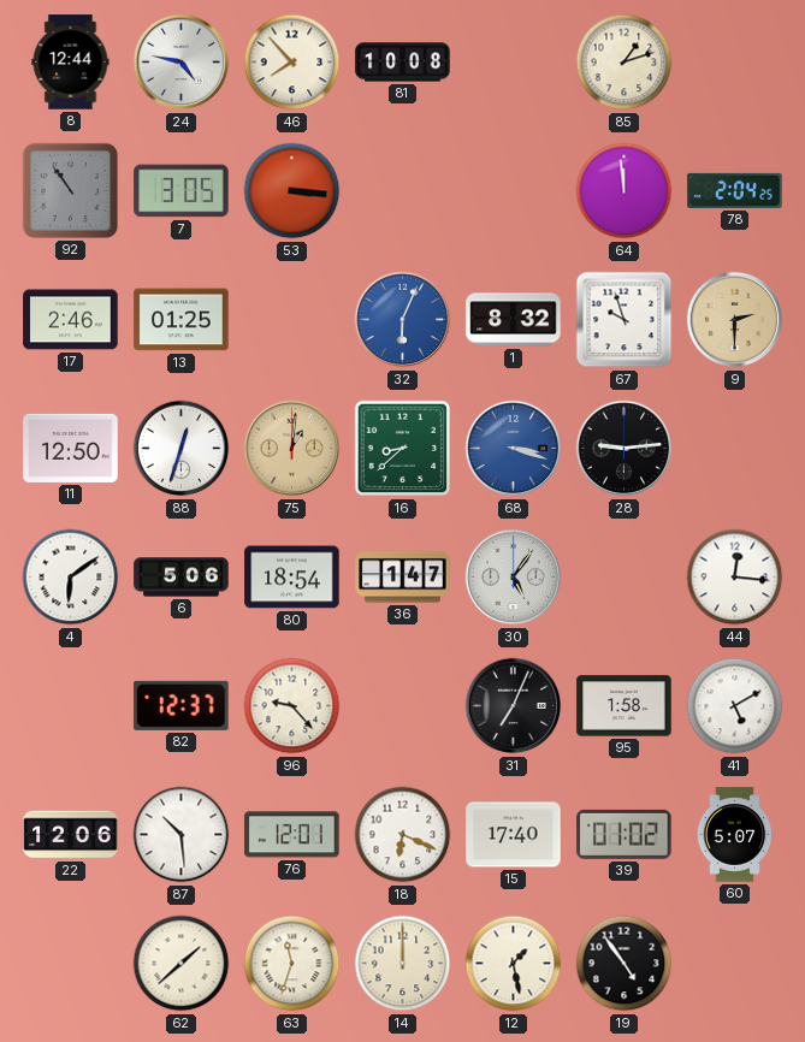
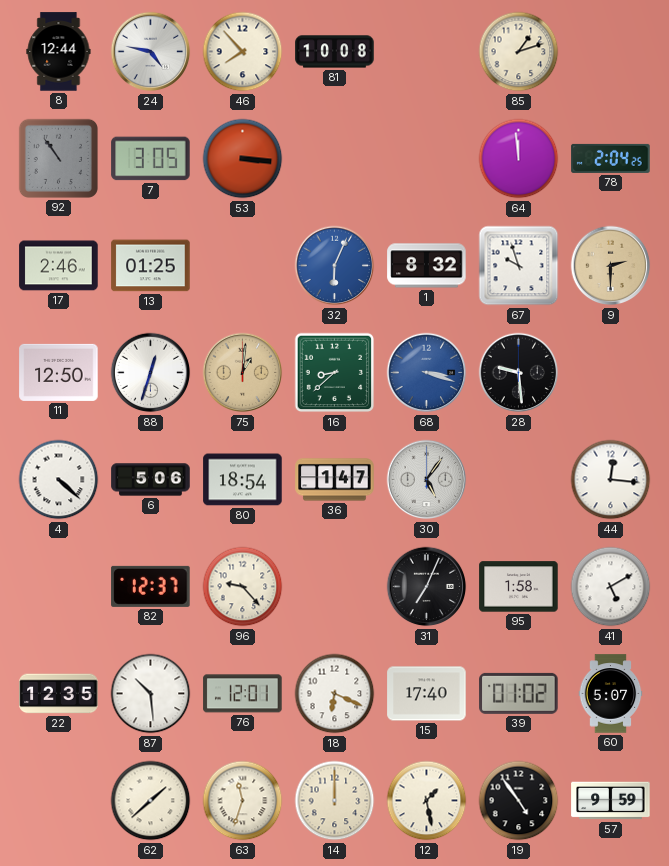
28: 9:14 -> 9:29
4: 6:09 -> 4:22
22: 12:06 -> 12:35
57: none -> 9:59
